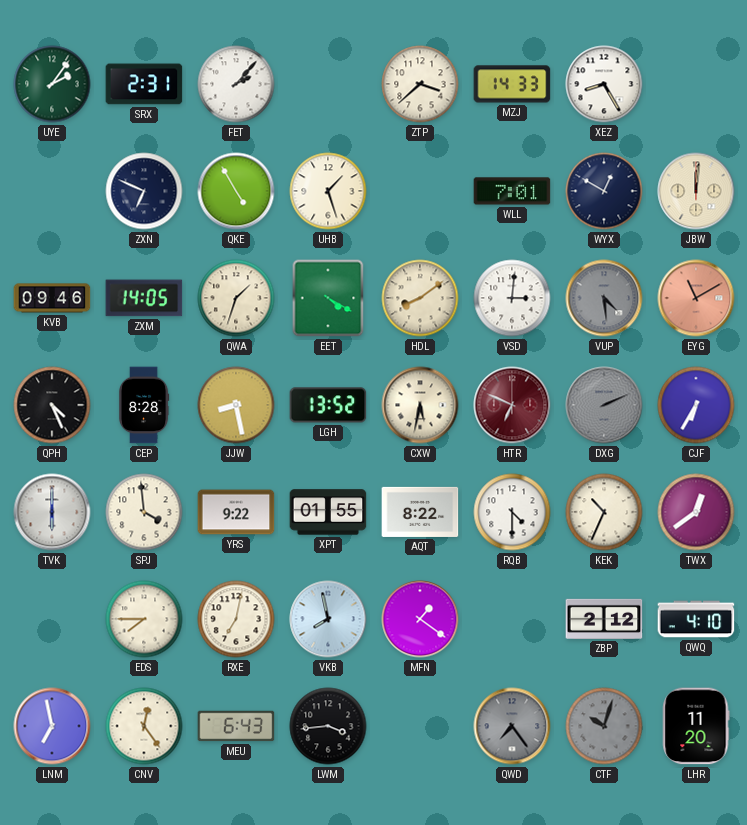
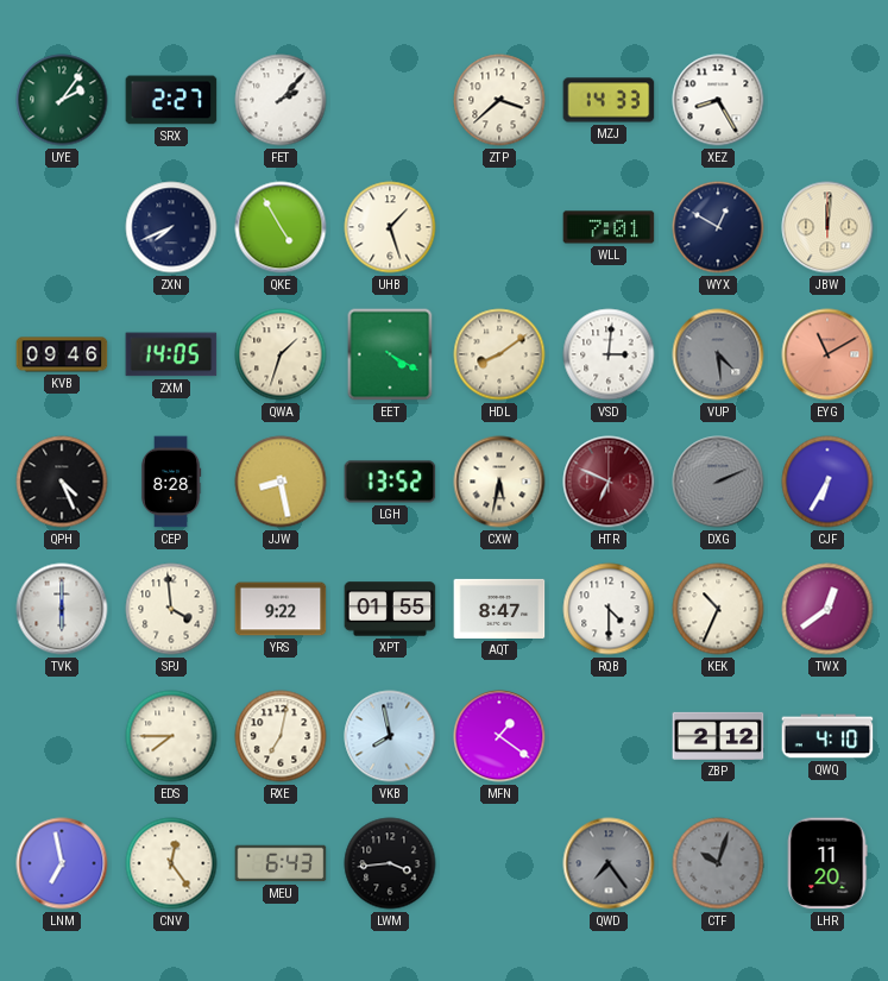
SRX: 2:31 -> 2:27
ZXN: 6:49 -> 7:41
AQT: 8:22 -> 8:47
